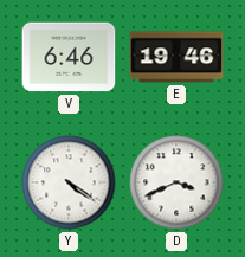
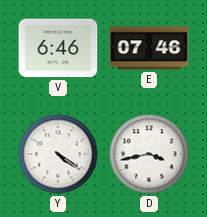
E: 19:46 -> 07:46
D: 3:41 -> 3:43
